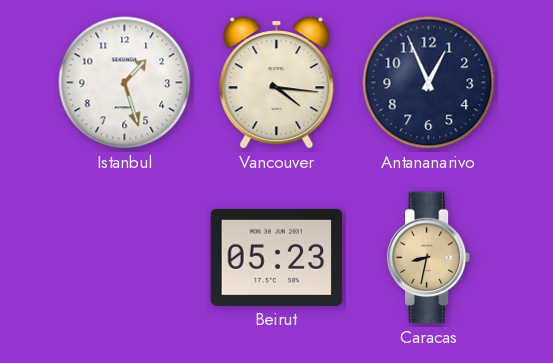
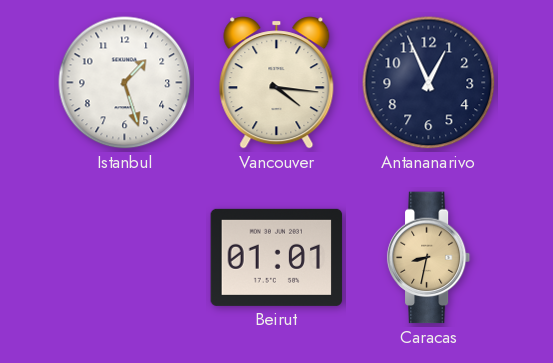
Beirut: 05:23 -> 01:01
